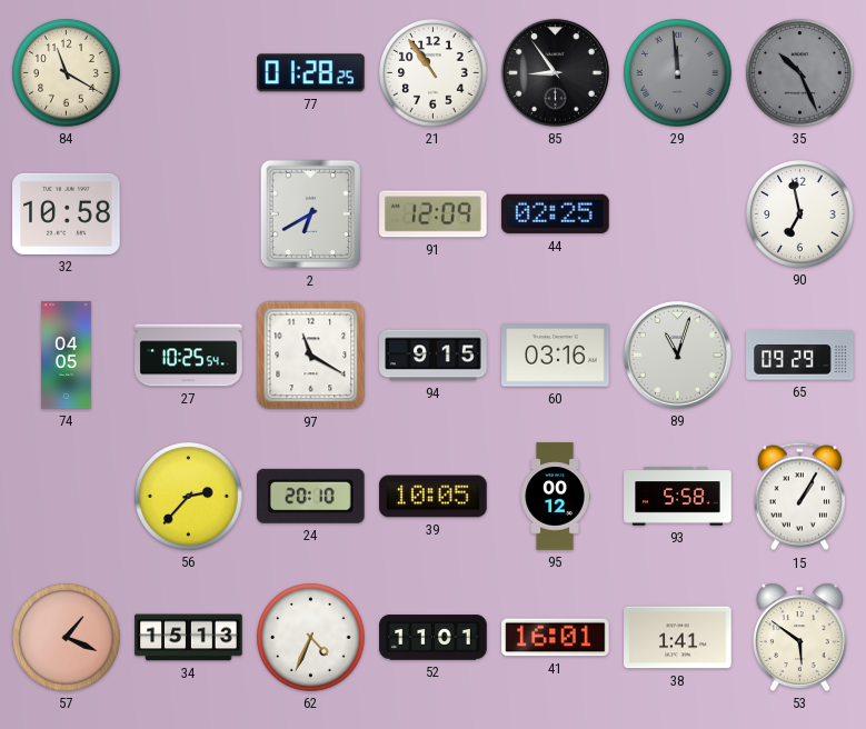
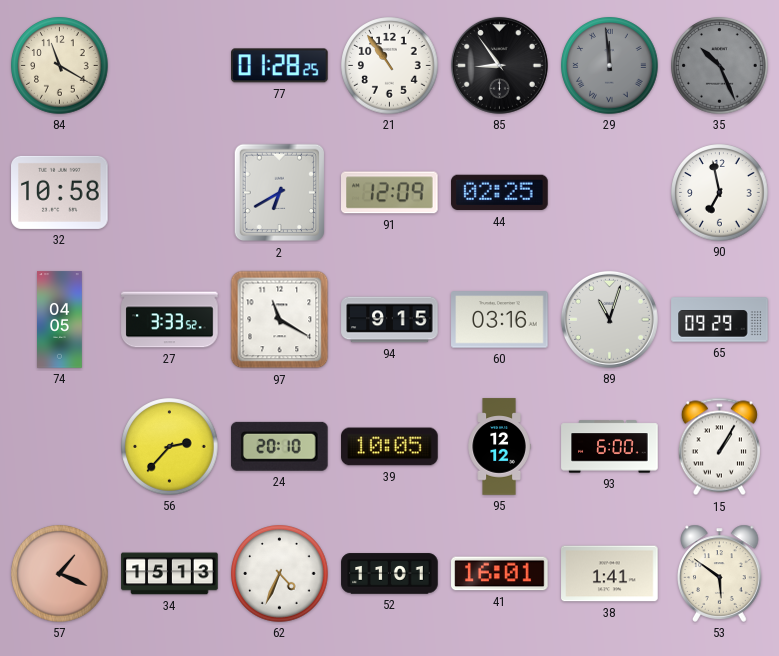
27: 10:25 -> 3:33
95: 00:12 -> 12:12
93: 5:58 -> 6:00
